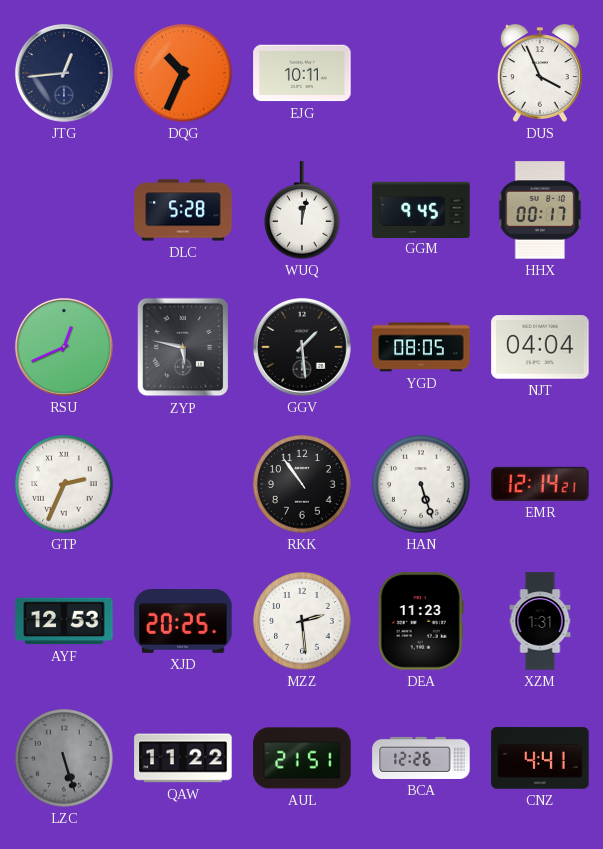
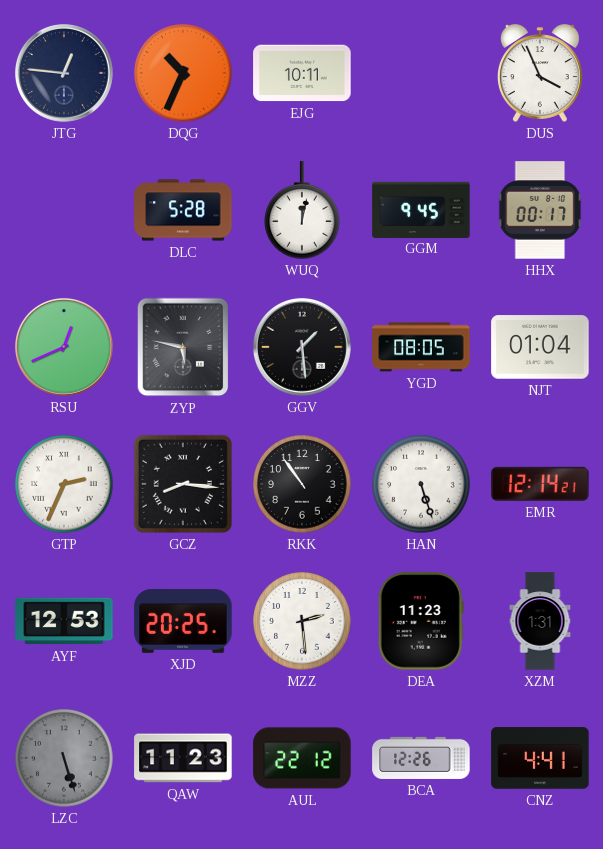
JTG: 12:44 -> 12:46
NJT: 04:04 -> 01:04
GCZ: none -> 8:16
QAW: 11:22 -> 11:23
AUL: 21:51 -> 22:12
